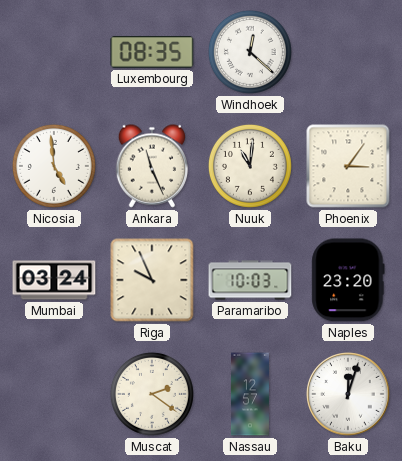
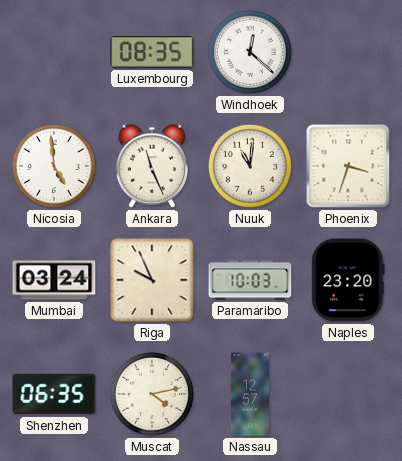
Phoenix: 3:06 -> 3:33
Shenzhen: none -> 06:35
Muscat: 2:21 -> 4:13
Baku: 12:03 -> none
